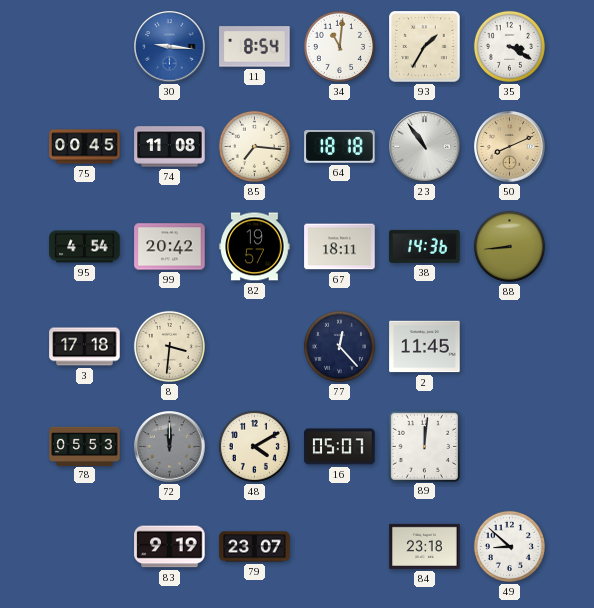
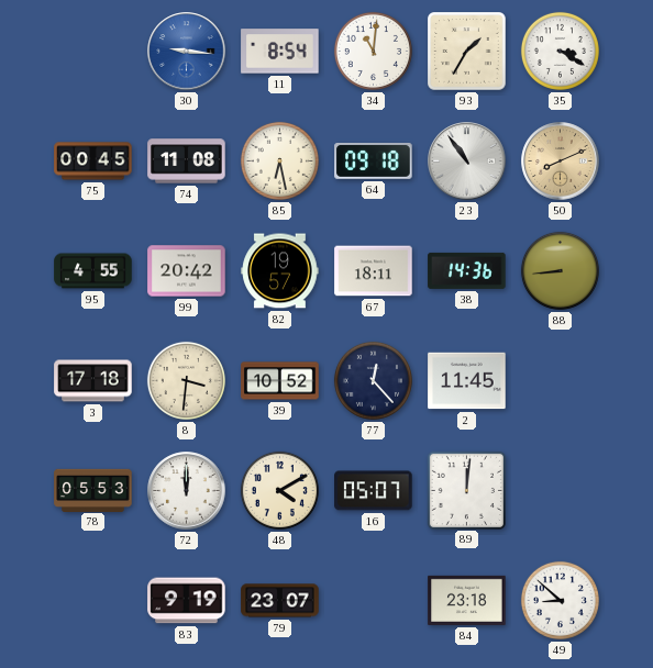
85: 7:16 -> 6:28
64: 18:18 -> 09:18
95: 4:54 -> 4:55
39: none -> 10:52
72 dial: grey -> white
